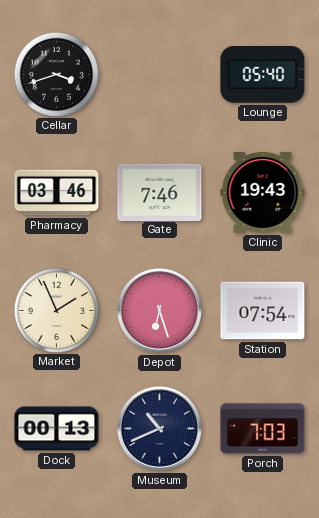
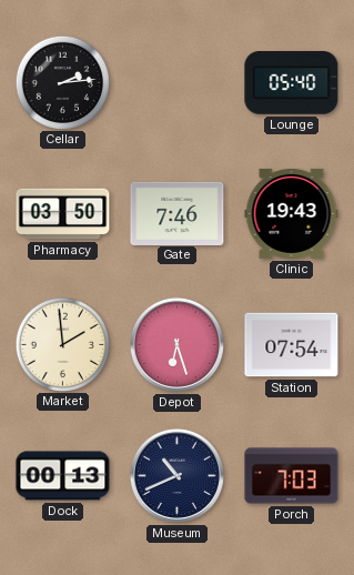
Cellar: 3:42 -> 2:14
Pharmacy: 03:46 -> 03:50
Market: 1:56 -> 1:59
